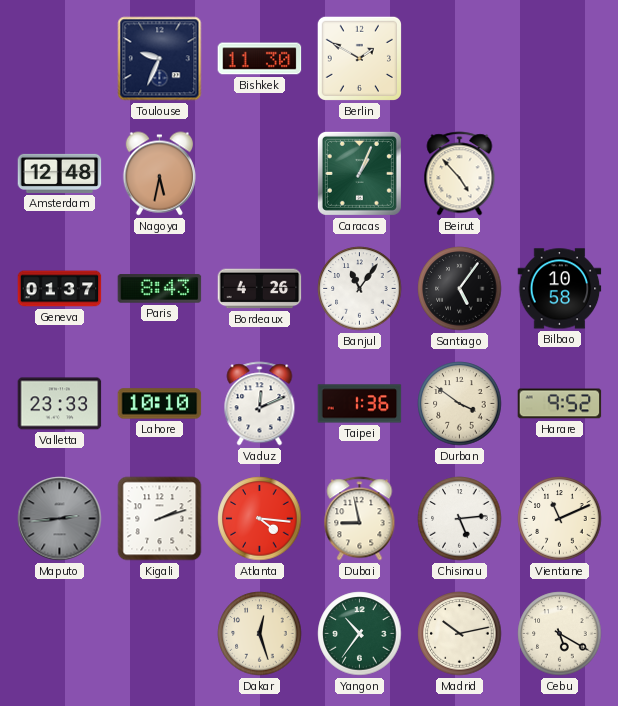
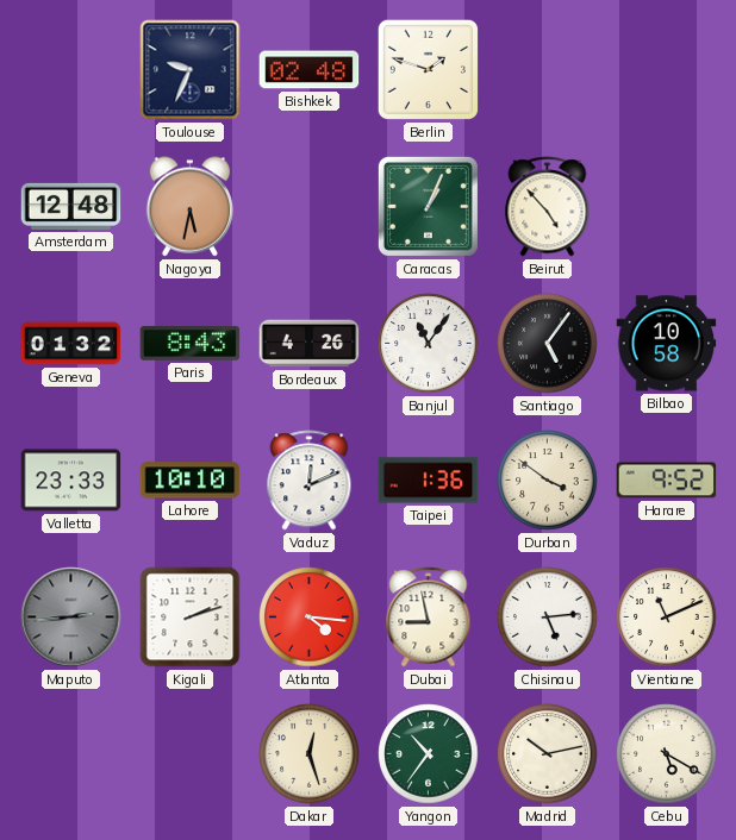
Bishkek: 11:30 -> 02:48
Berlin: 1:50 -> 1:48
Geneva: 01:37 -> 01:32
